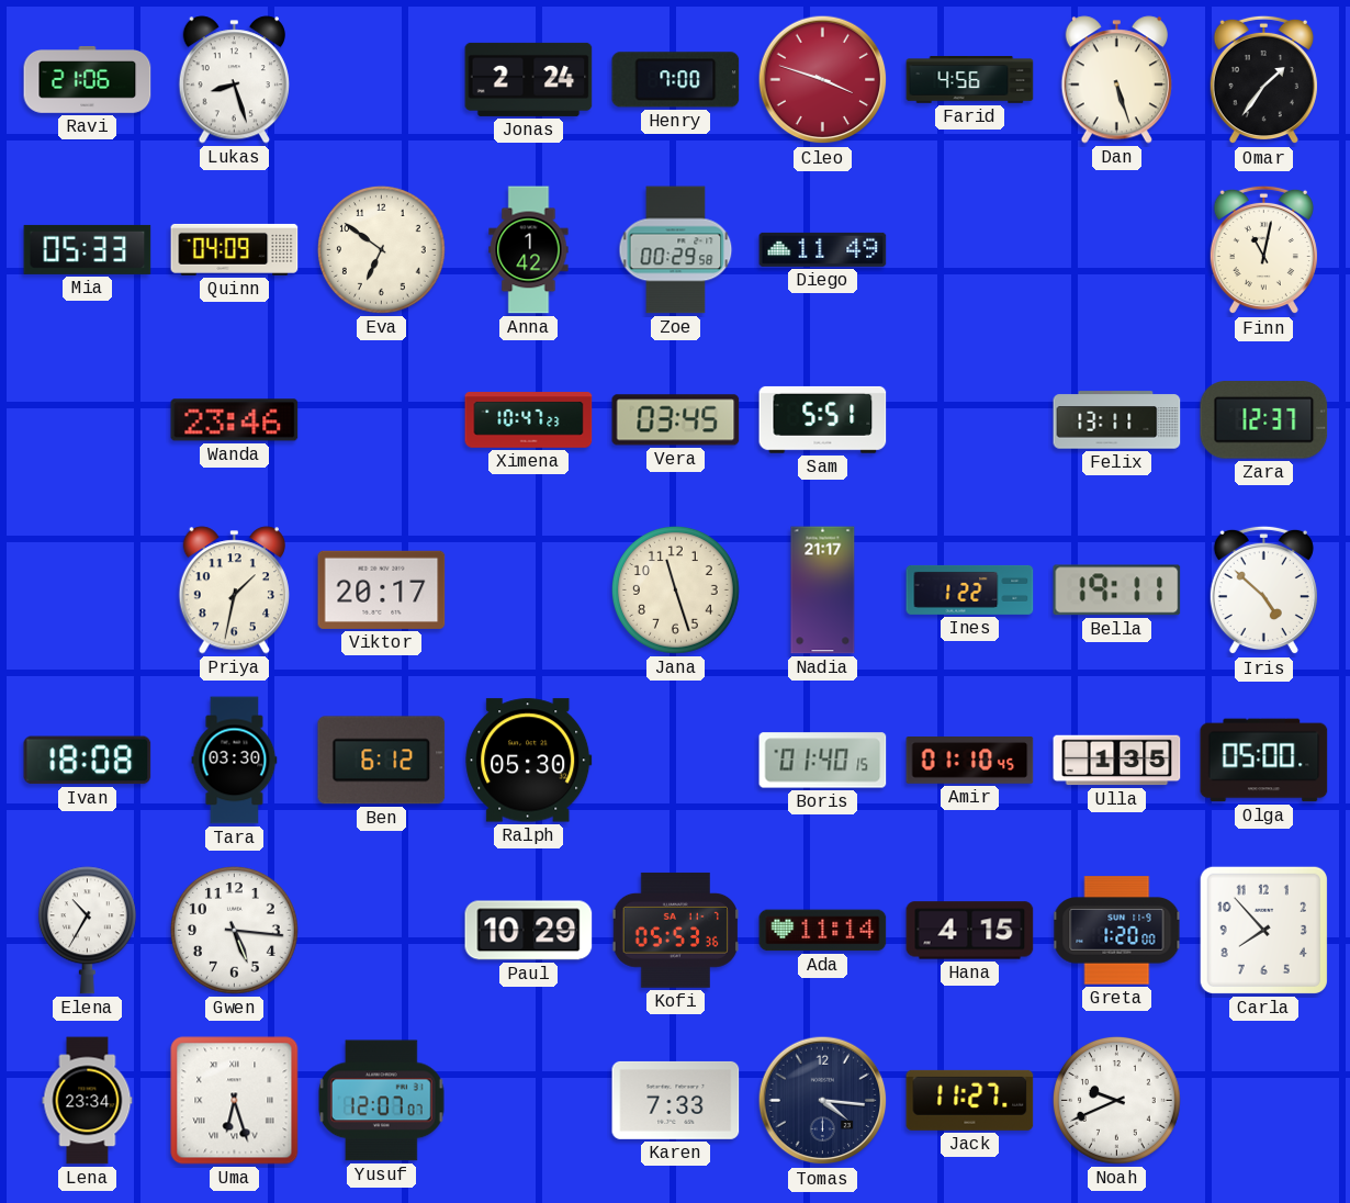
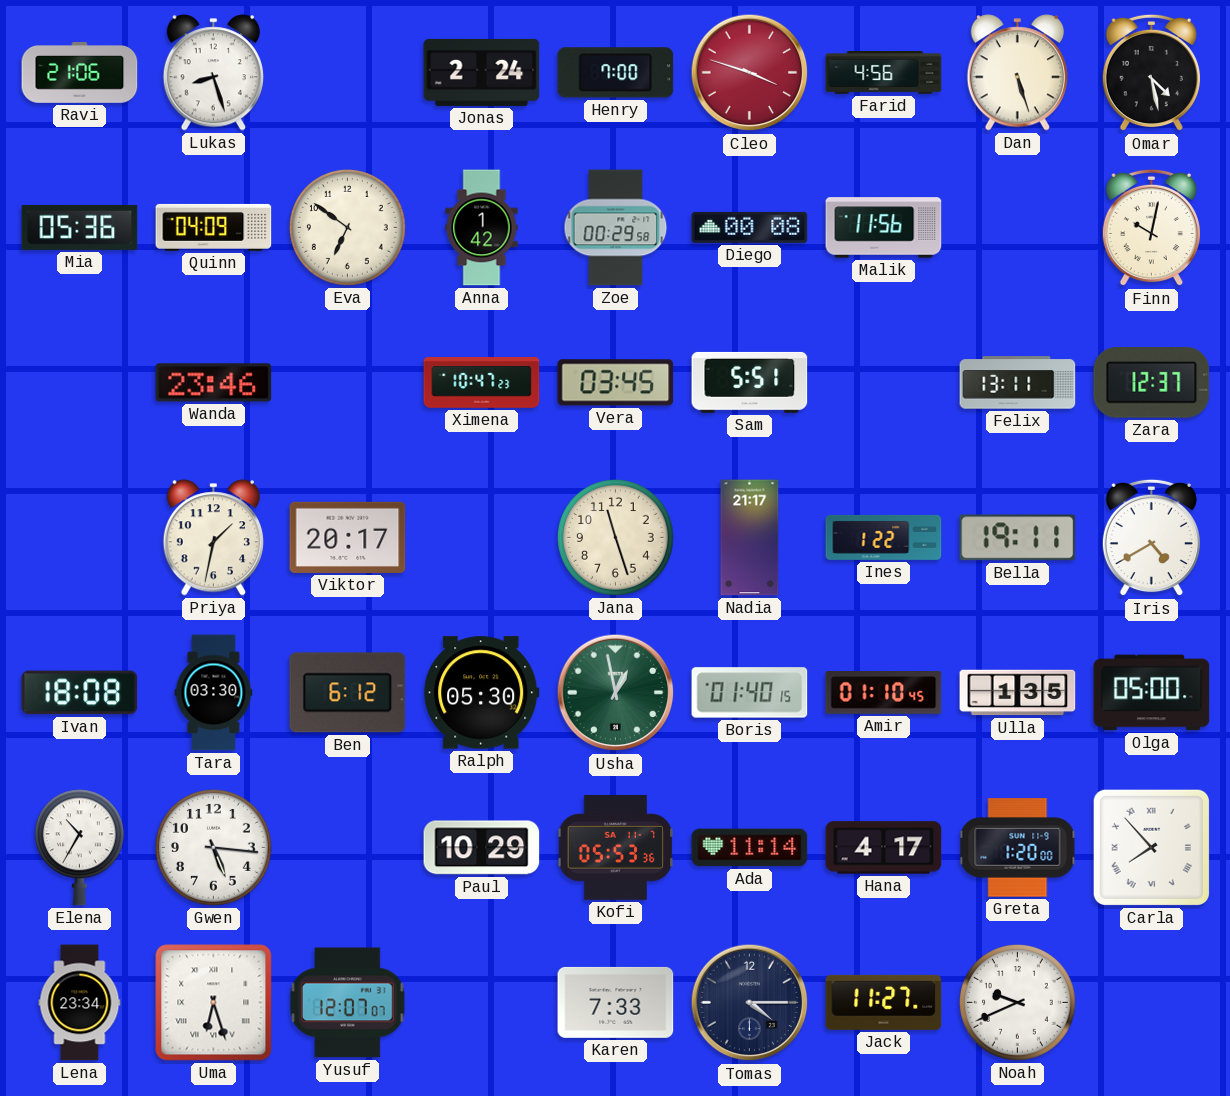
Omar: 1:36 -> 4:28
Mia: 05:33 -> 05:36
Diego: 11:49 -> 00:08
Malik: none -> 11:56
Finn: 11:02 -> 10:02
Iris: 4:52 -> 4:40
Usha: none -> 12:58
Hana: 4:15 -> 4:17
Carla numerals: Arabic -> Roman
Tomas: 4:16 -> 4:15
